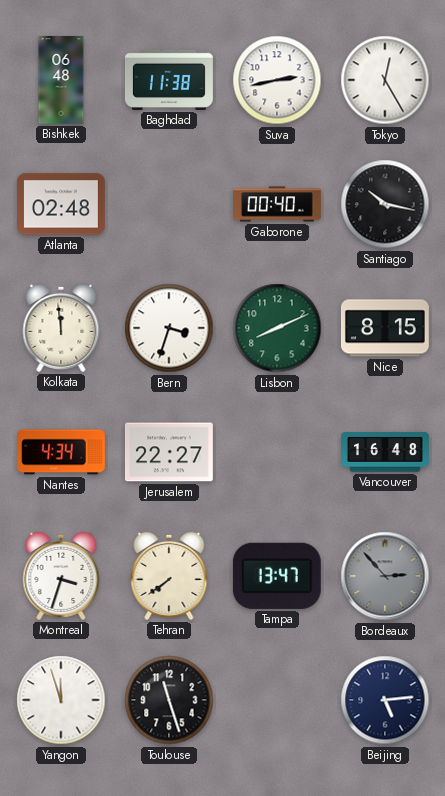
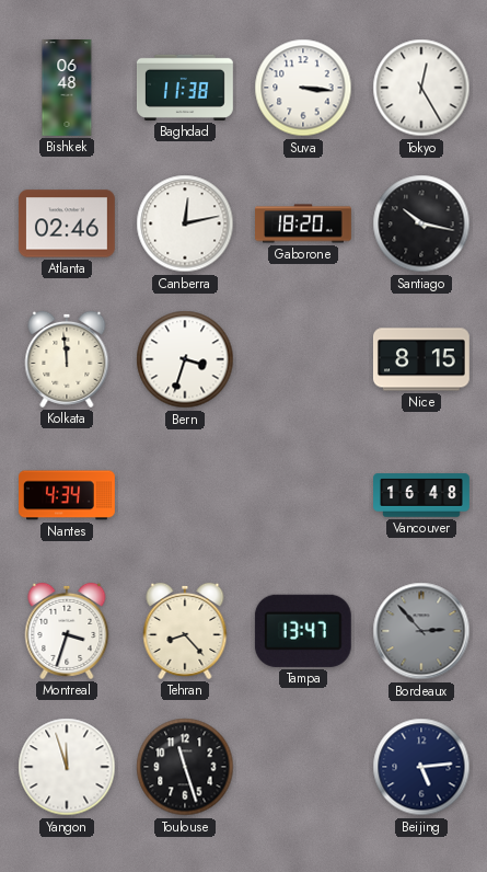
Suva: 2:43 -> 3:16
Atlanta: 02:48 -> 02:46
Canberra: none -> 12:13
Gaborone: 00:40 -> 18:20
Lisbon: 8:11 -> none
Jerusalem: 22:27 -> none
Tehran: 7:39 -> 8:23
